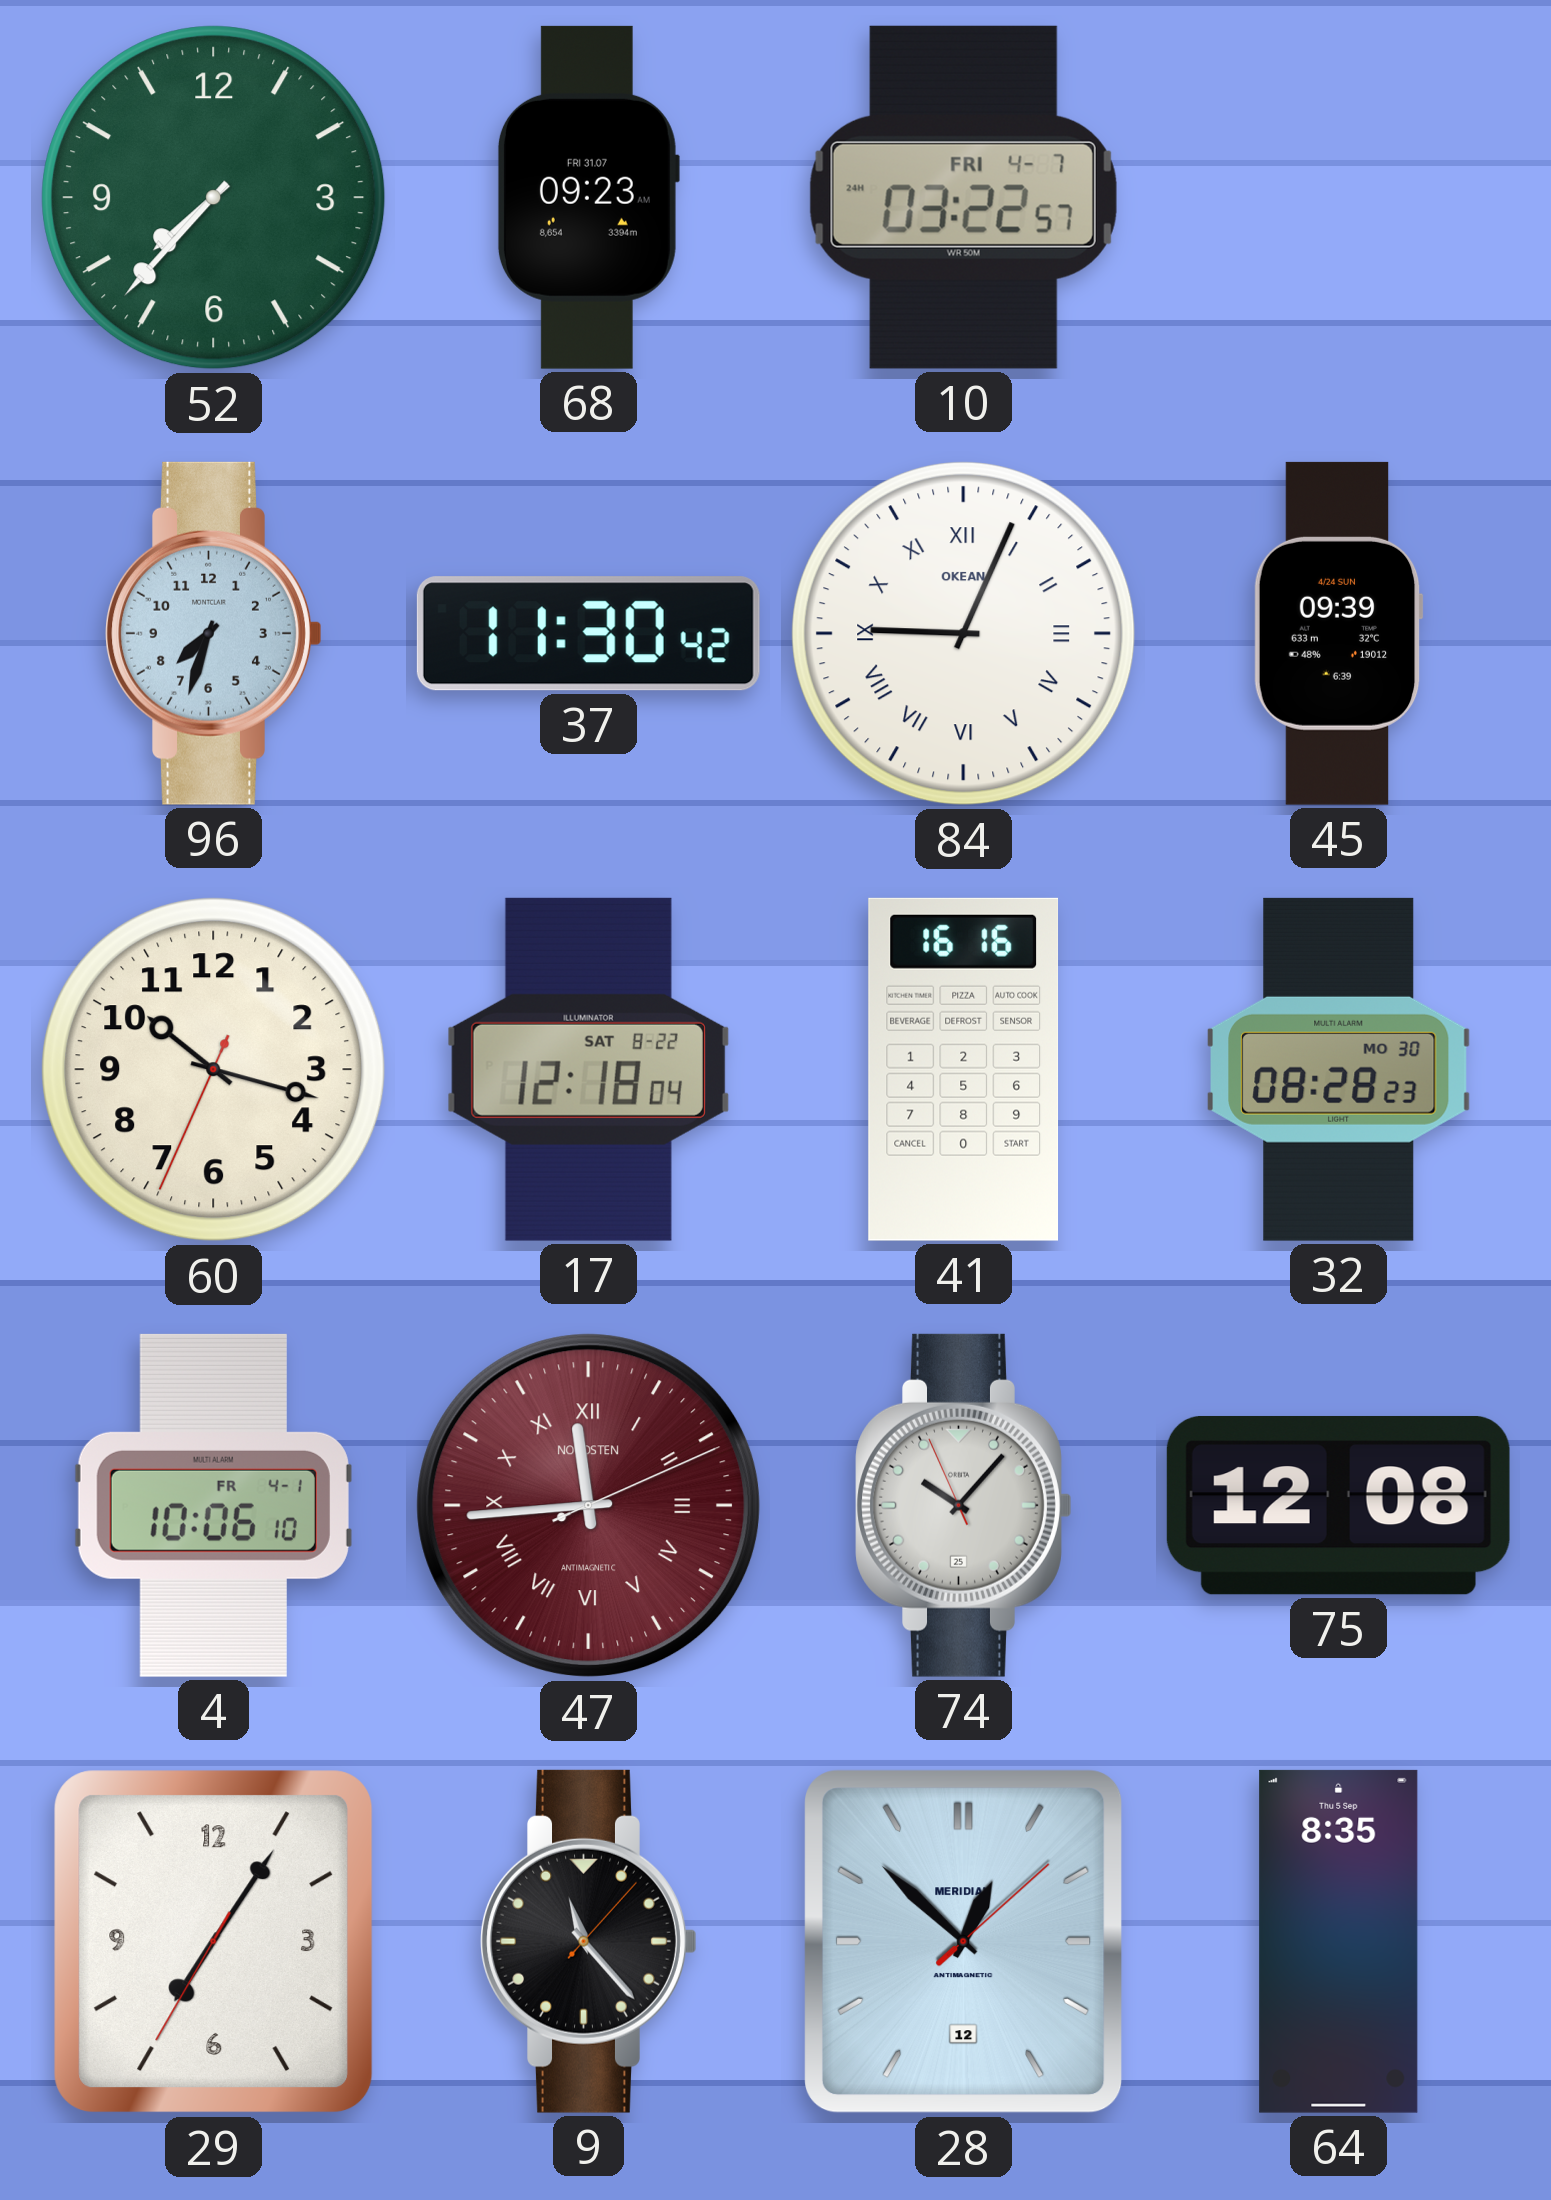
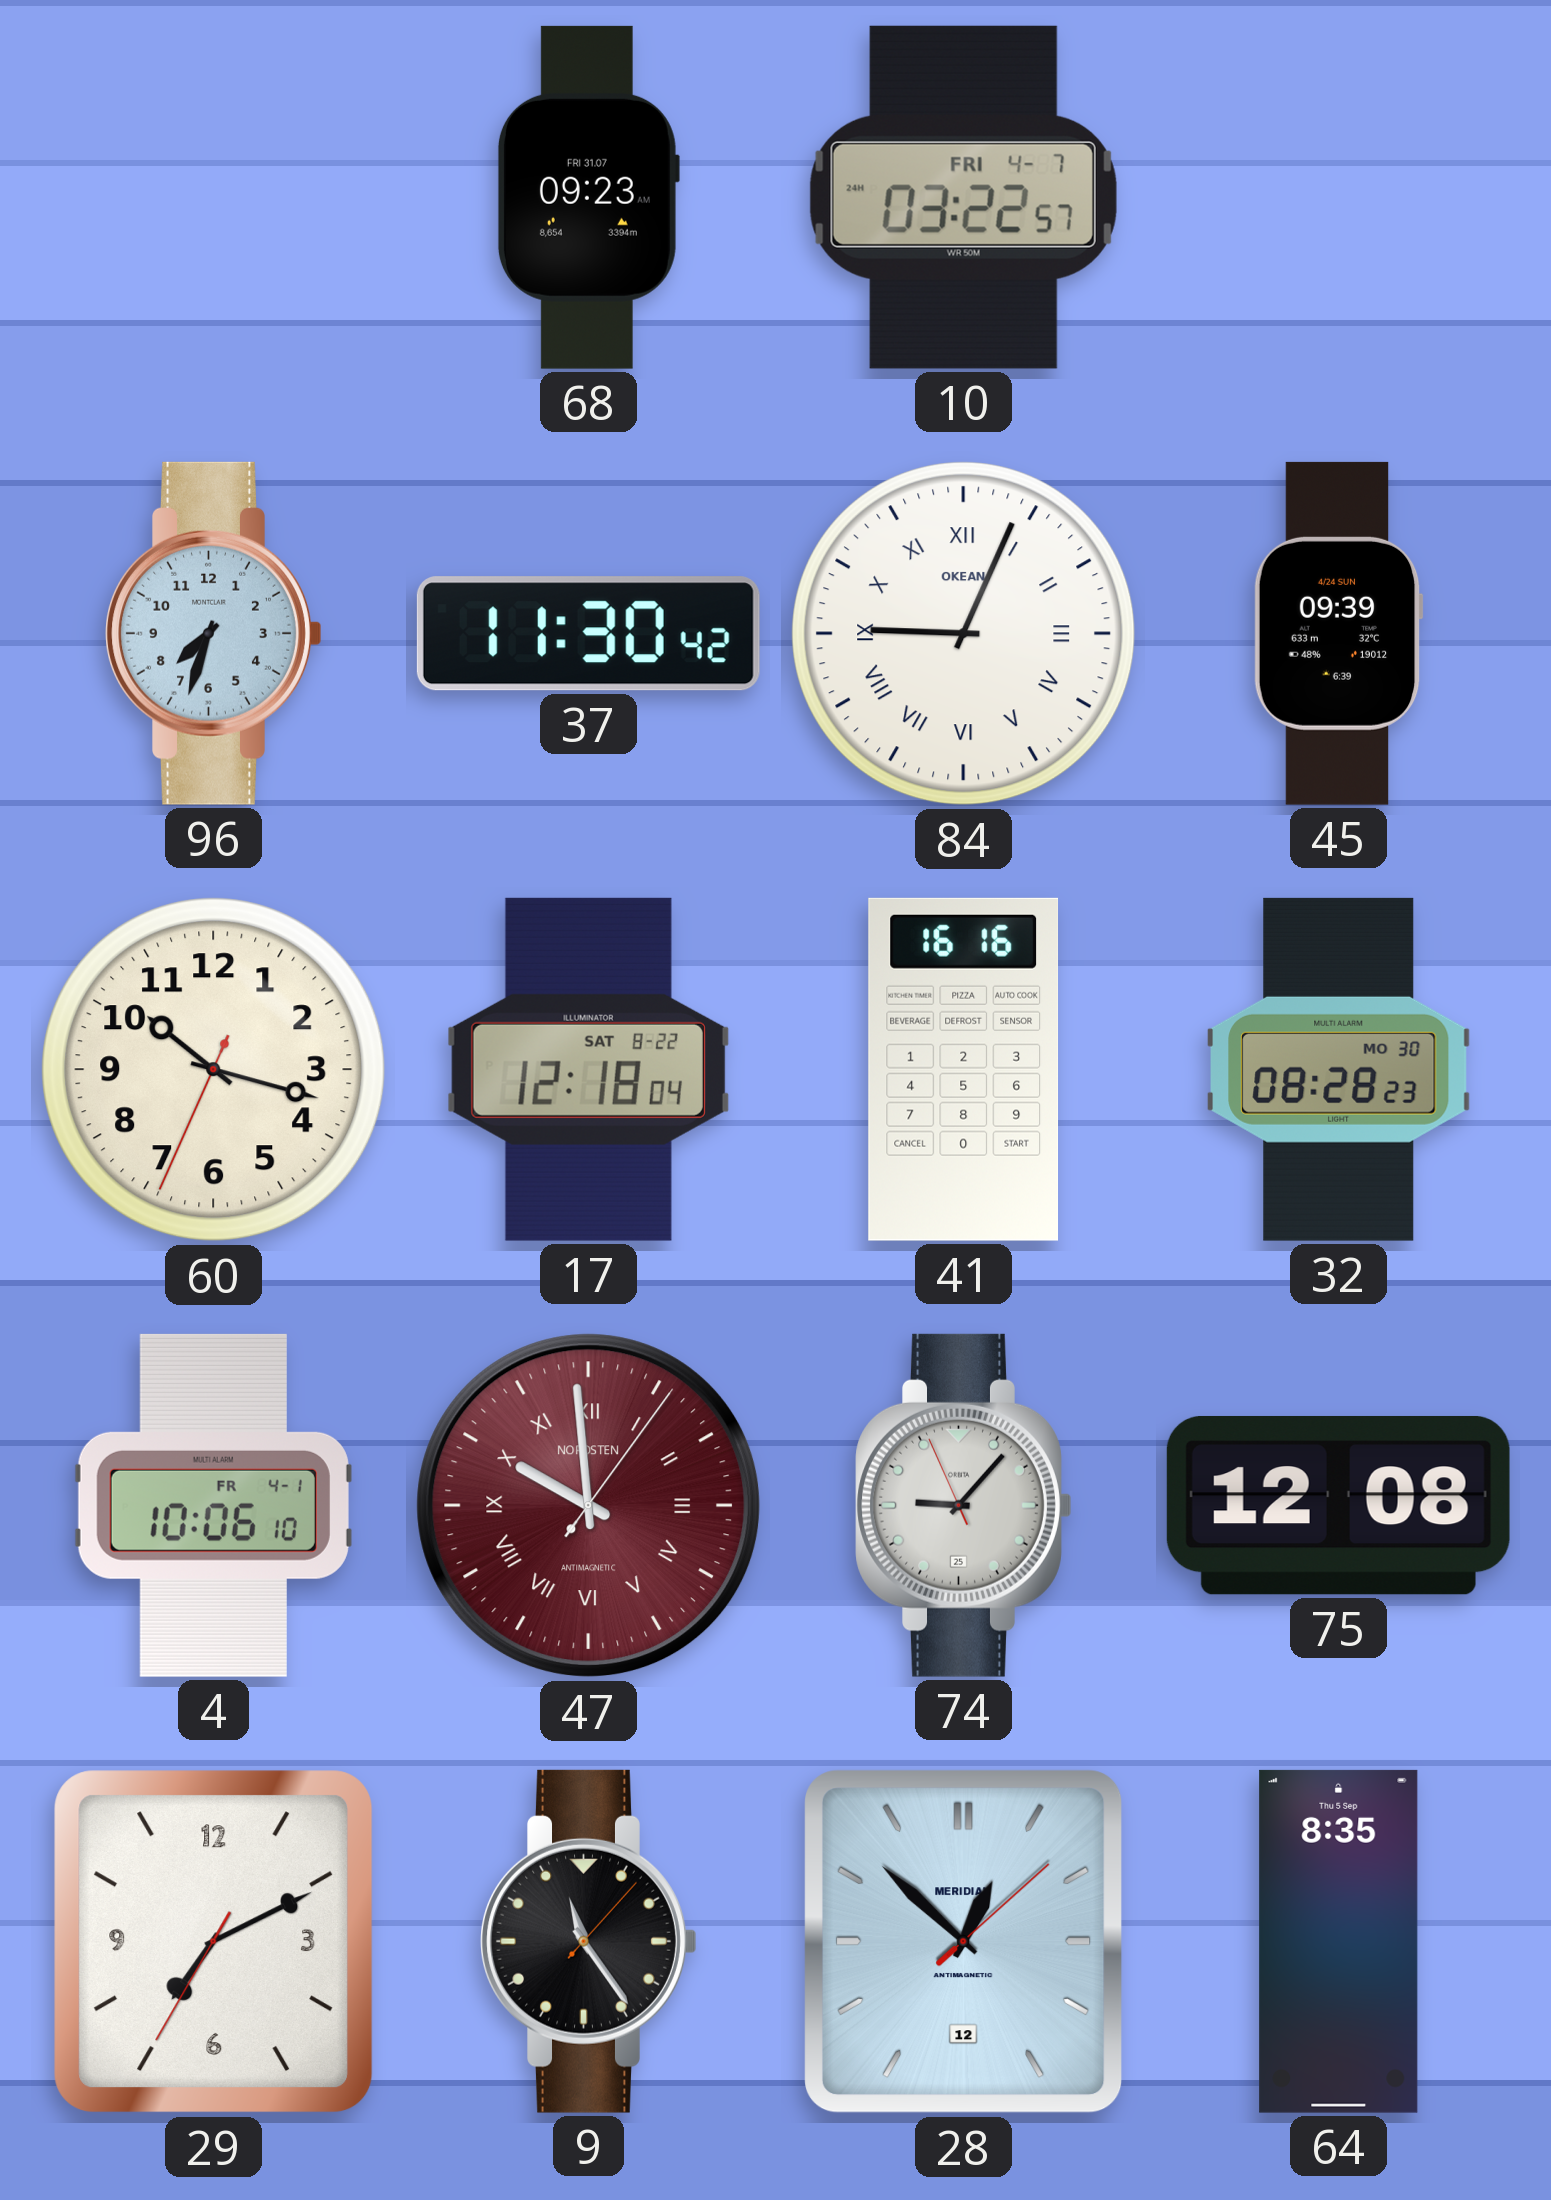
52: 7:37 -> none
47: 11:44 -> 9:59
74: 10:06 -> 9:06
29: 7:05 -> 7:10
9: 11:23 -> 11:24
